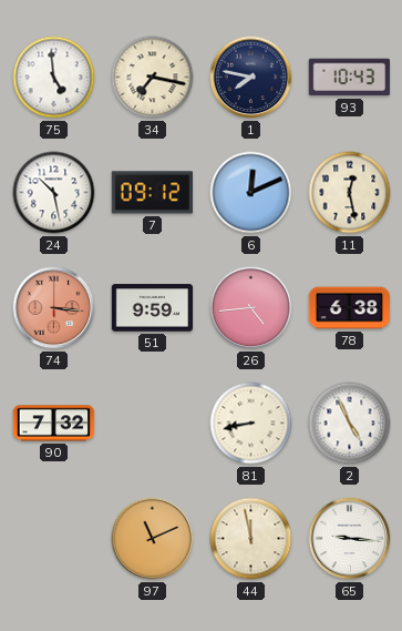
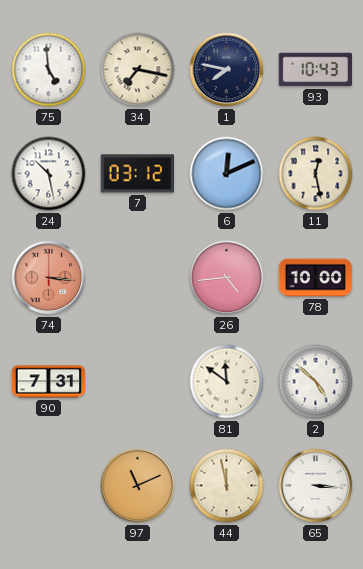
7: 09:12 -> 03:12
51: 9:59 -> none
78: 6:38 -> 10:00
90: 7:32 -> 7:31
81: 8:43 -> 11:51
2: 4:56 -> 4:52
65: 9:16 -> 3:16
